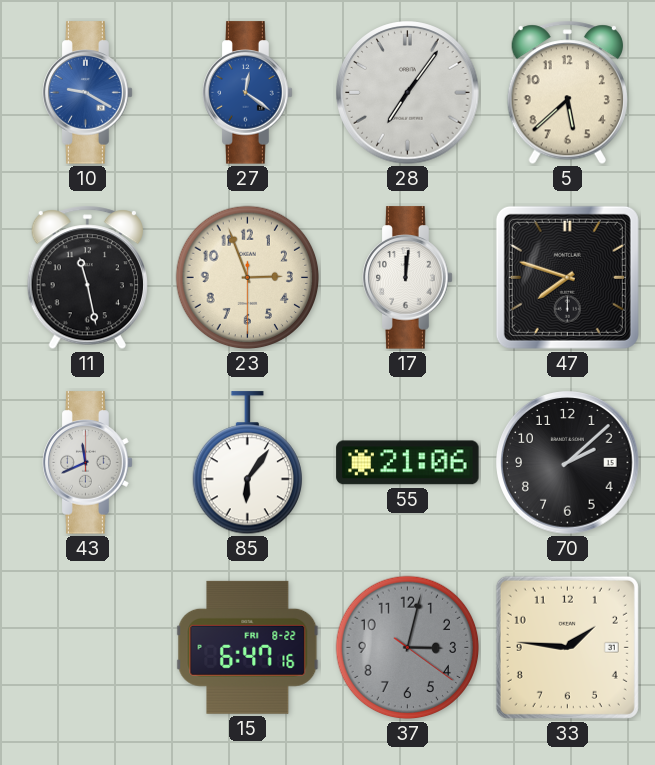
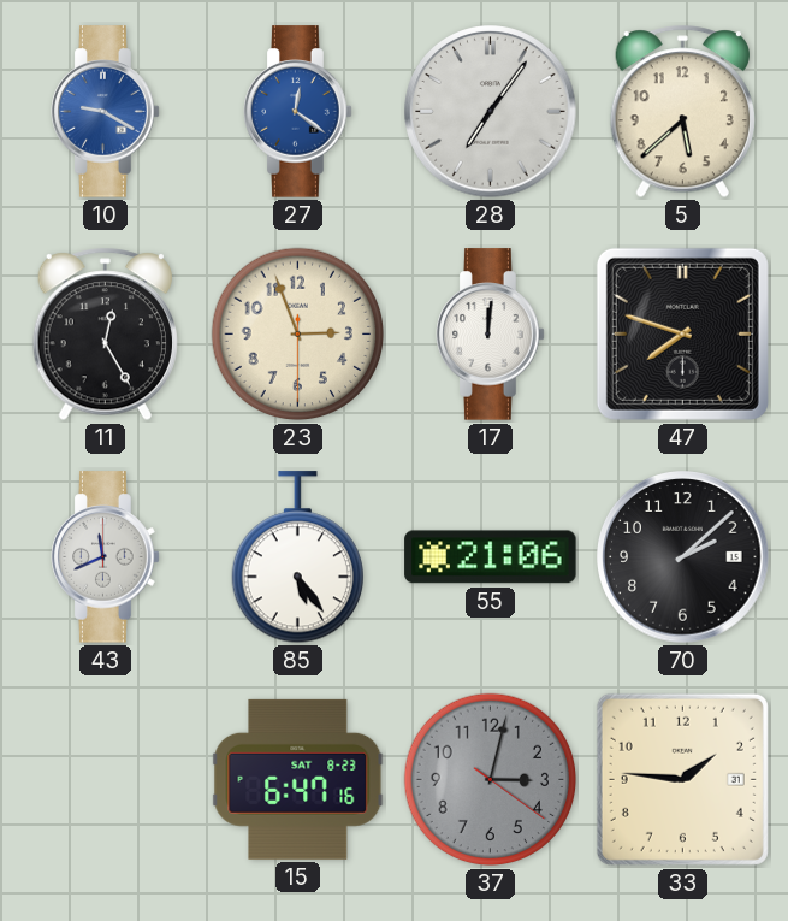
11: 11:28 -> 12:25
85: 6:06 -> 5:24
15 date: FRI 8-22 -> SAT 8-23
